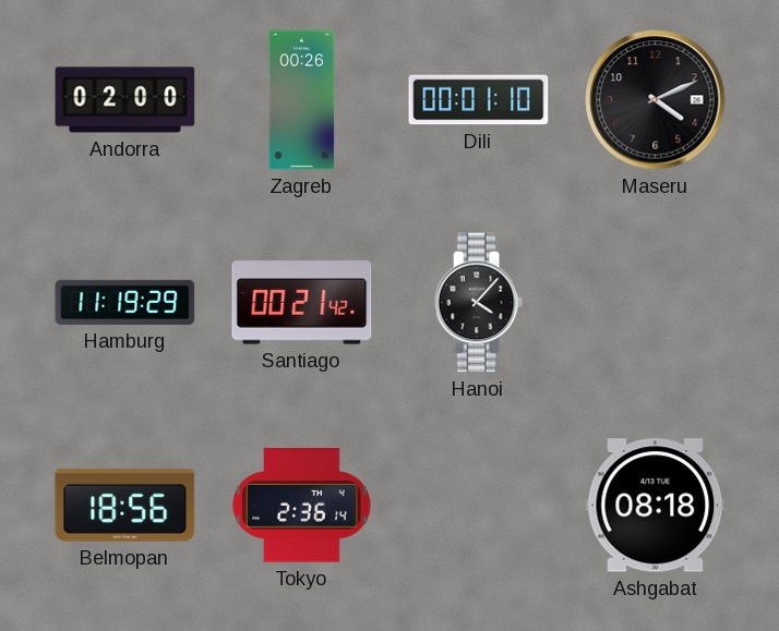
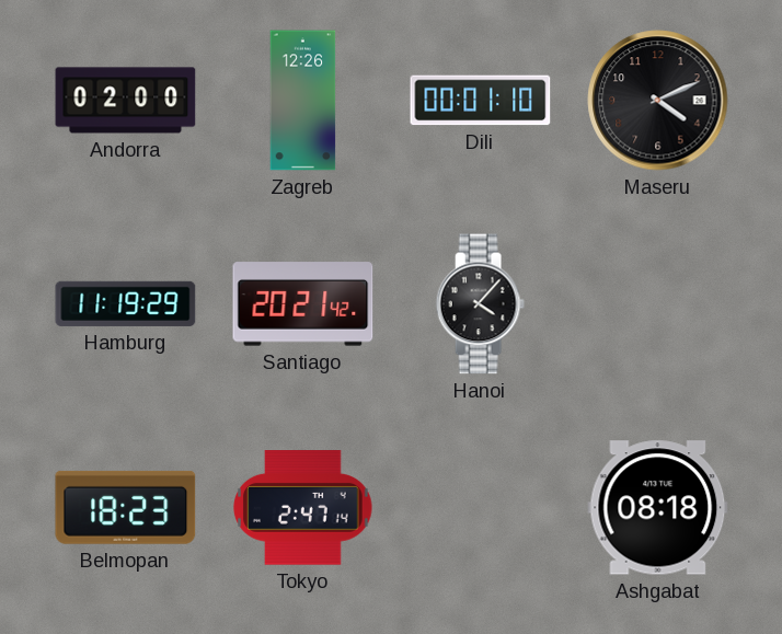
Zagreb: 00:26 -> 12:26
Santiago: 00:21 -> 20:21
Belmopan: 18:56 -> 18:23
Tokyo: 2:36 -> 2:47
